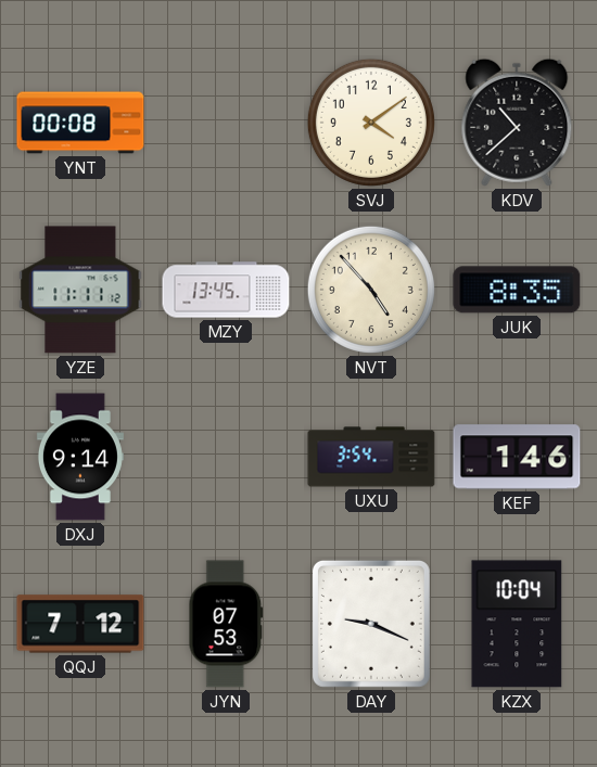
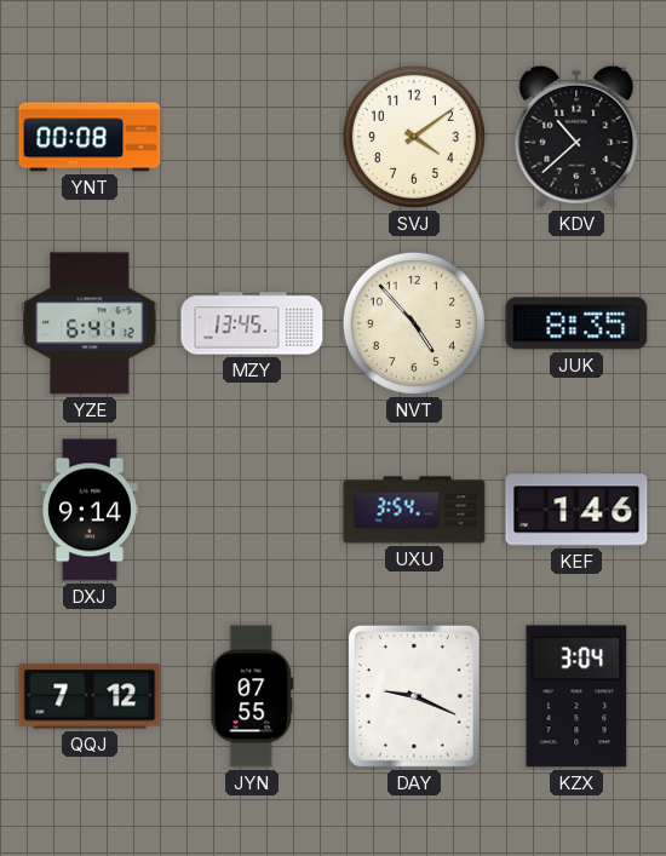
YZE: 11:11 -> 6:41
JYN: 07:53 -> 07:55
KZX: 10:04 -> 3:04
